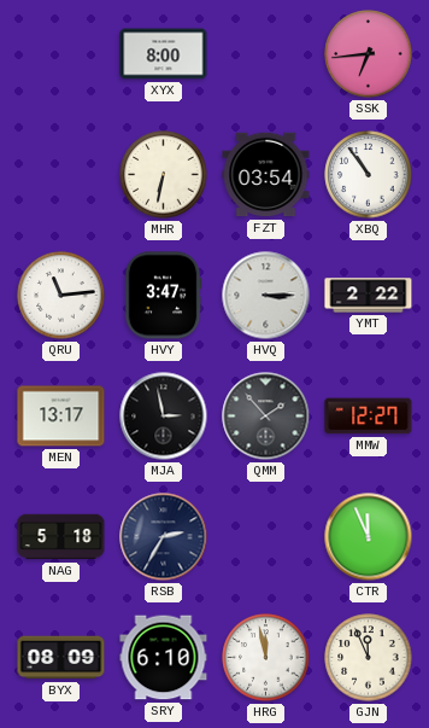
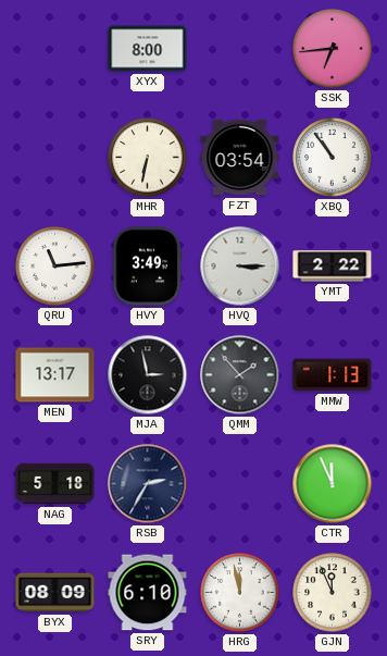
HVY: 3:47 -> 3:49
MMW: 12:27 -> 1:13
